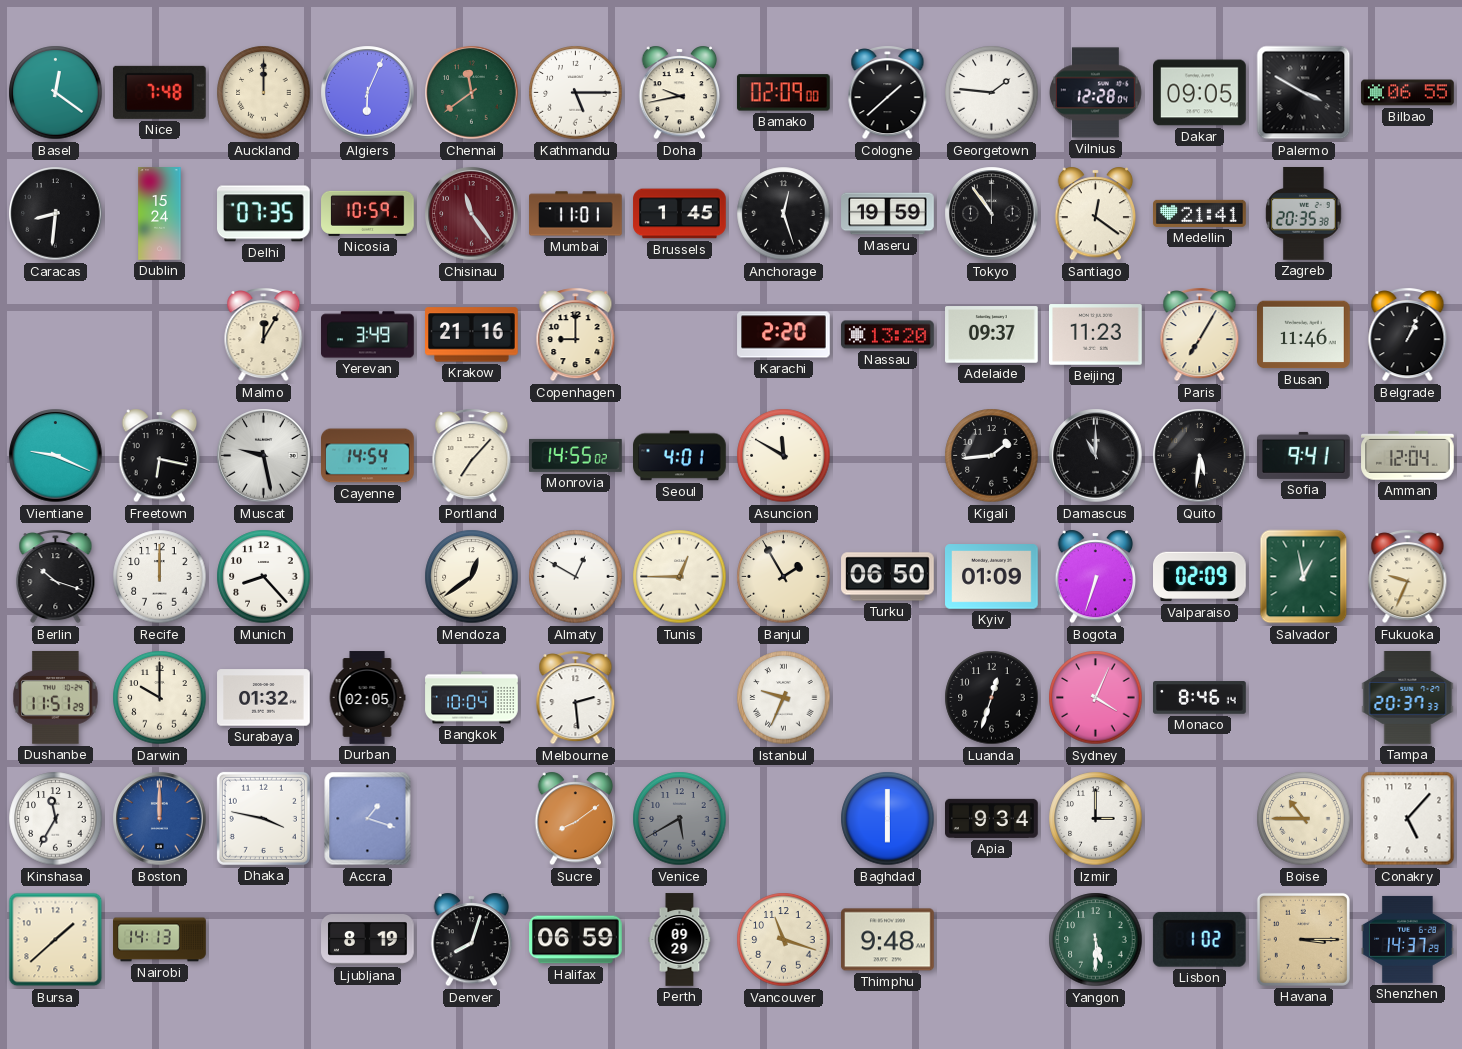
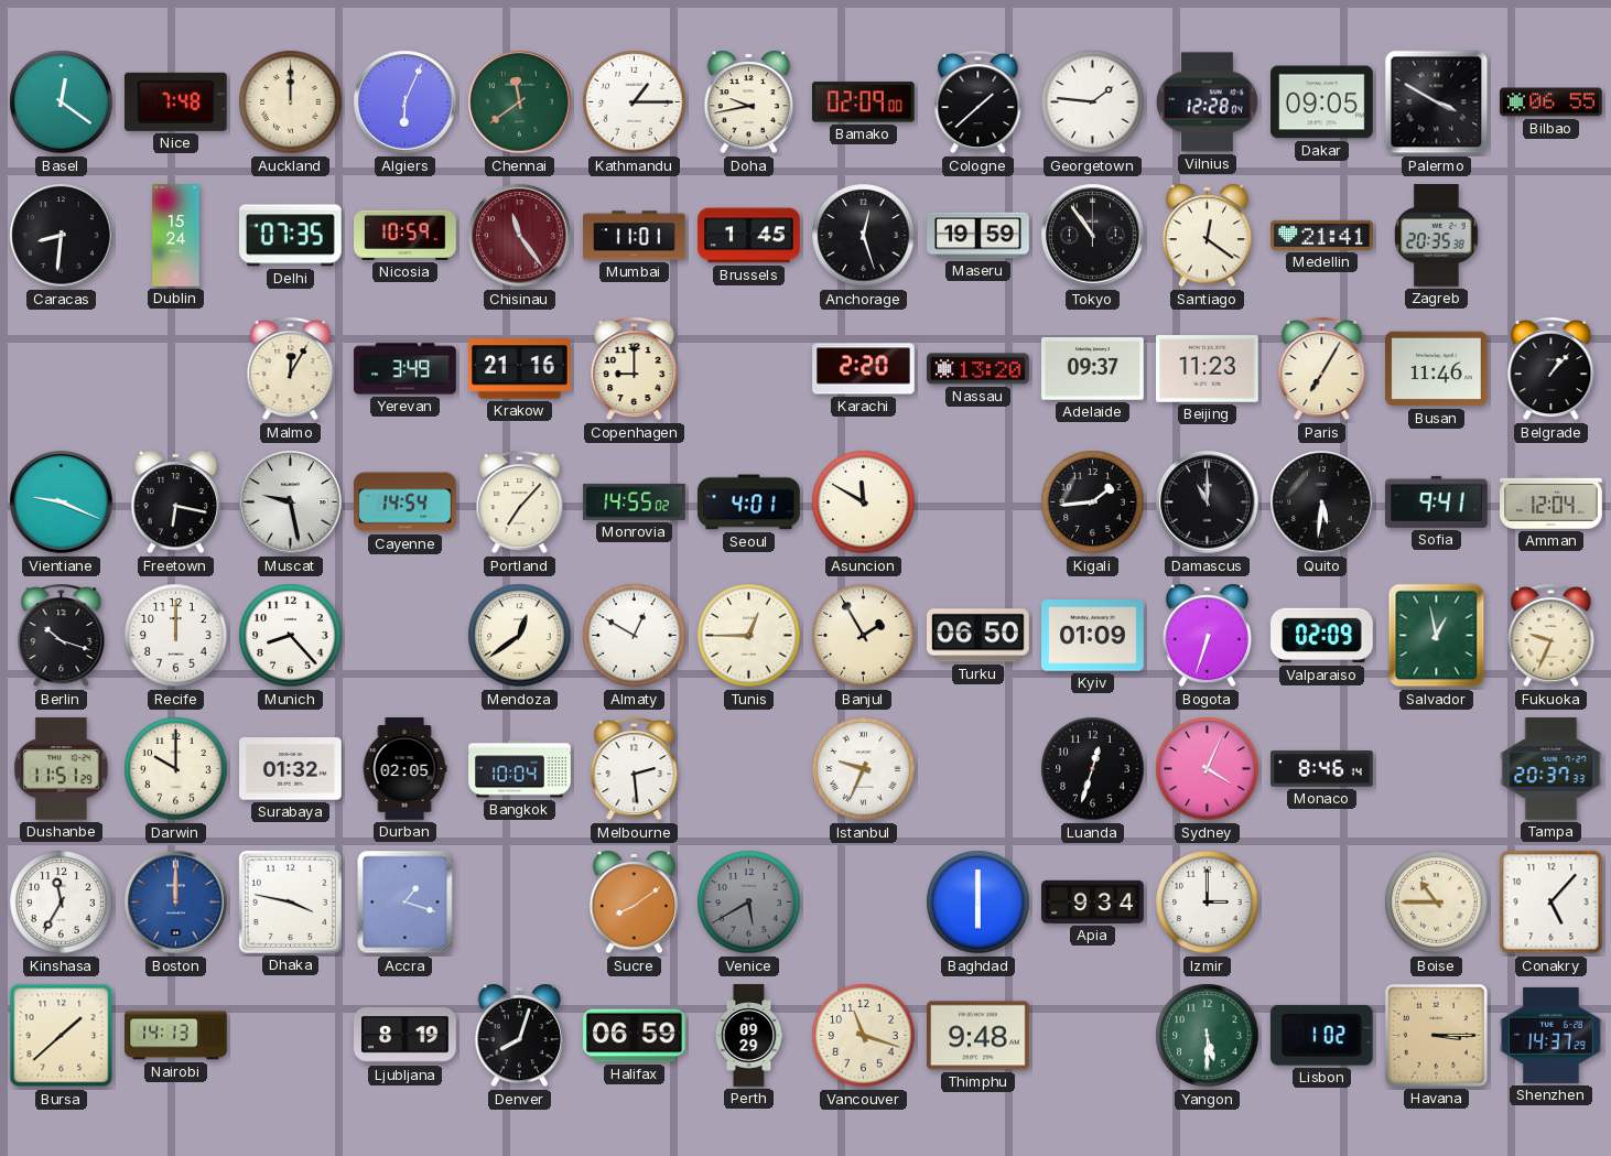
Kathmandu: 5:15 -> 1:15
Belgrade: 1:04 -> 1:07
